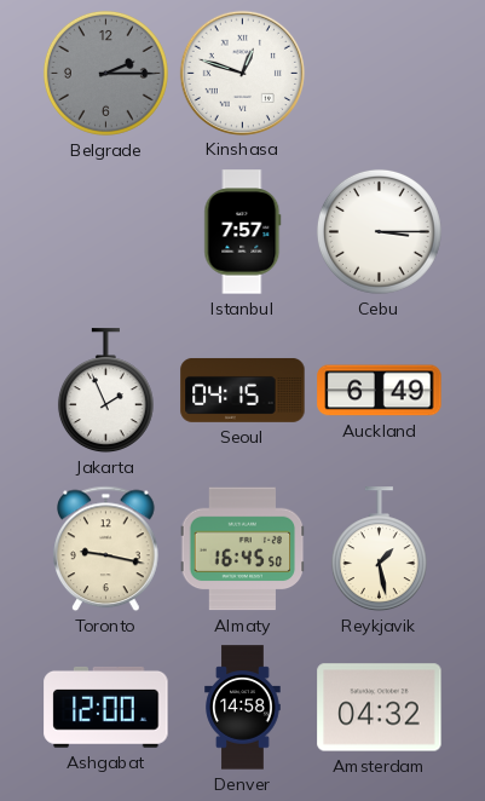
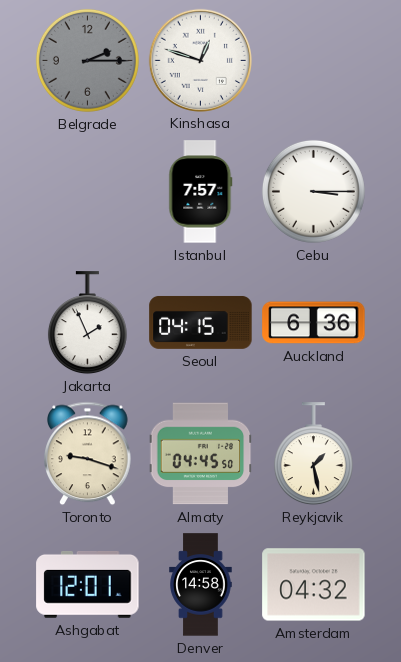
Auckland: 6:49 -> 6:36
Toronto: 9:17 -> 9:18
Almaty: 16:45 -> 04:45
Ashgabat: 12:00 -> 12:01
